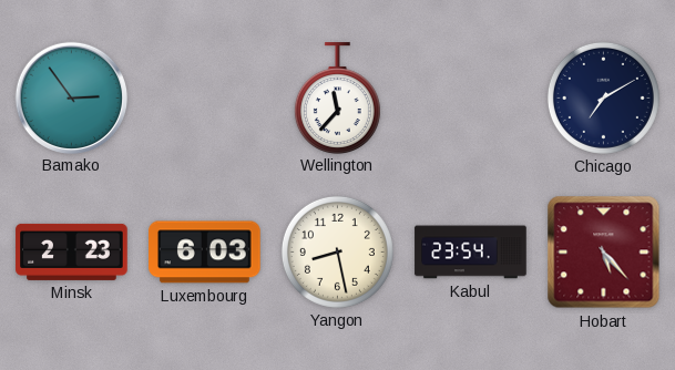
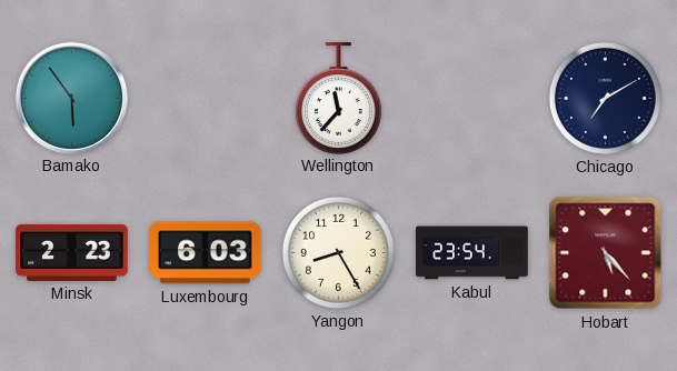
Bamako: 2:54 -> 5:54
Yangon: 8:28 -> 8:25
